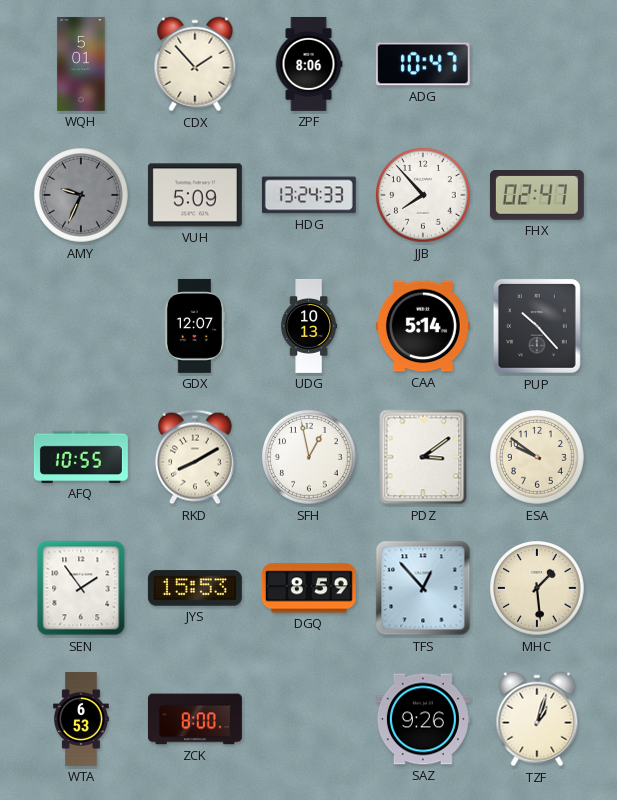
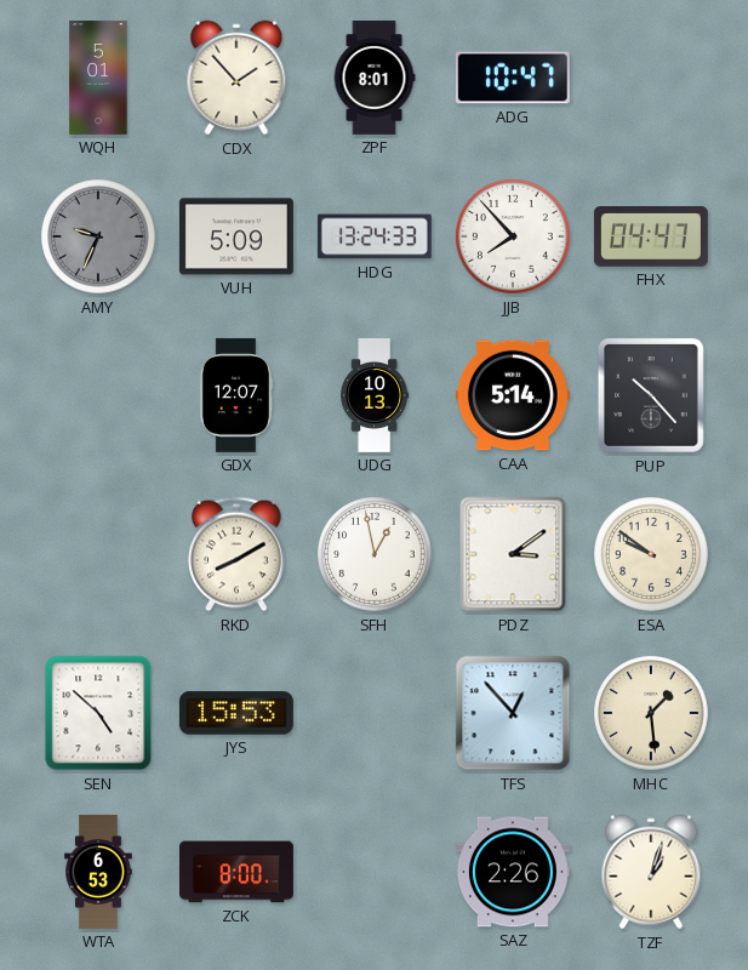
ZPF: 8:06 -> 8:01
FHX: 02:47 -> 04:47
AFQ: 10:55 -> none
SEN: 1:54 -> 4:52
DGQ: 8:59 -> none
SAZ: 9:26 -> 2:26
